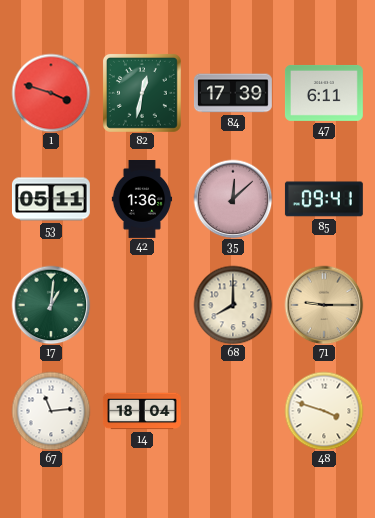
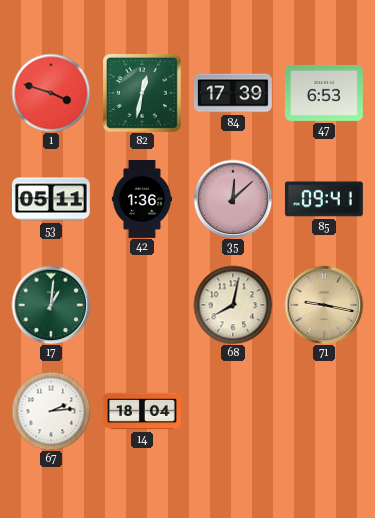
47: 6:11 -> 6:53
68: 8:00 -> 8:02
71: 9:15 -> 9:17
67: 11:14 -> 2:14
48: 3:48 -> none
